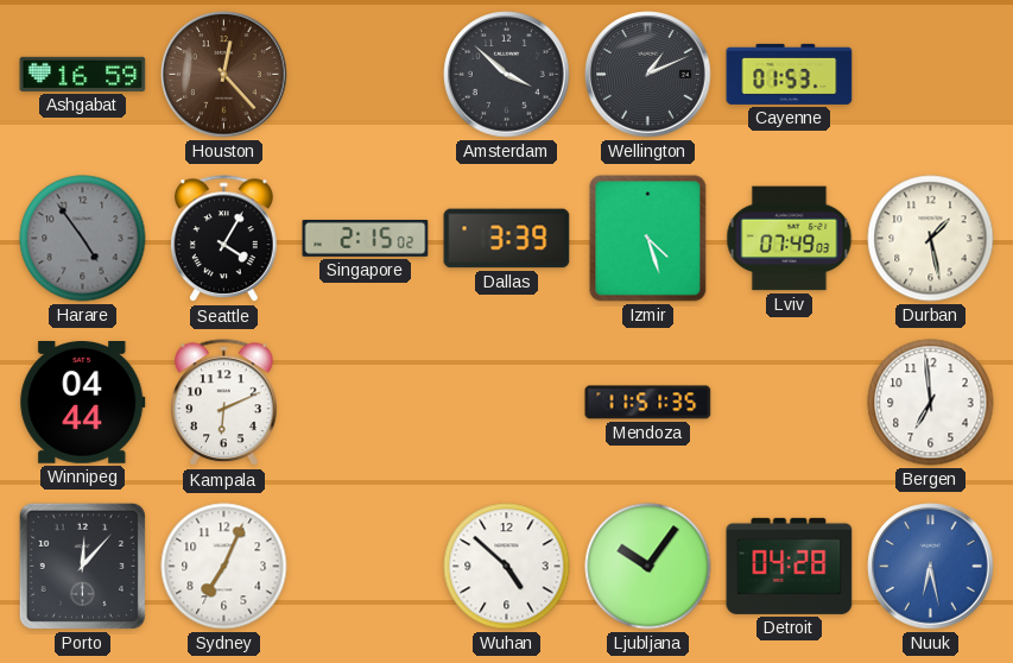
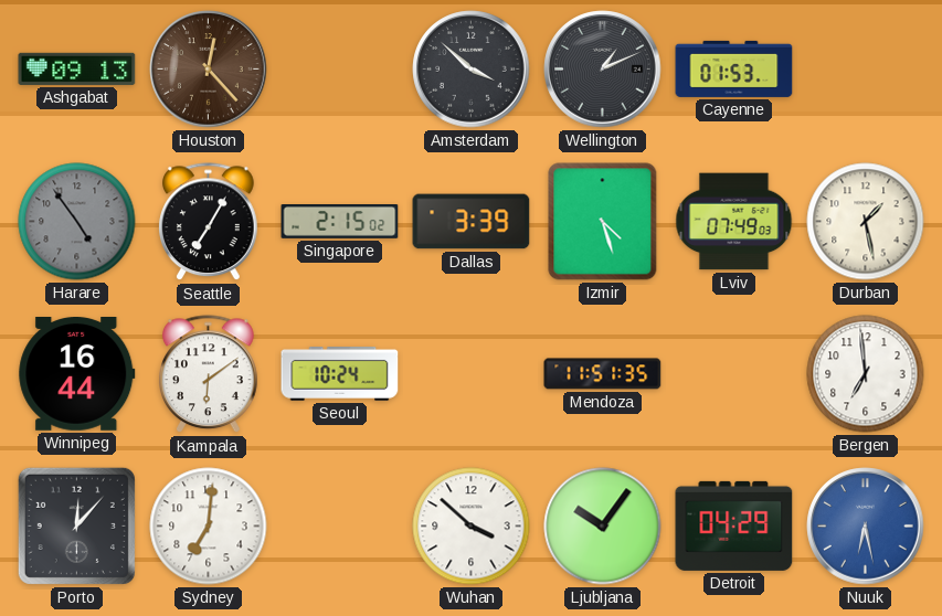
Ashgabat: 16:59 -> 09:13
Seattle: 4:05 -> 7:05
Winnipeg: 04:44 -> 16:44
Kampala: 6:11 -> 6:09
Seoul: none -> 10:24
Sydney: 7:04 -> 7:01
Wuhan: 4:52 -> 3:52
Detroit: 04:28 -> 04:29
